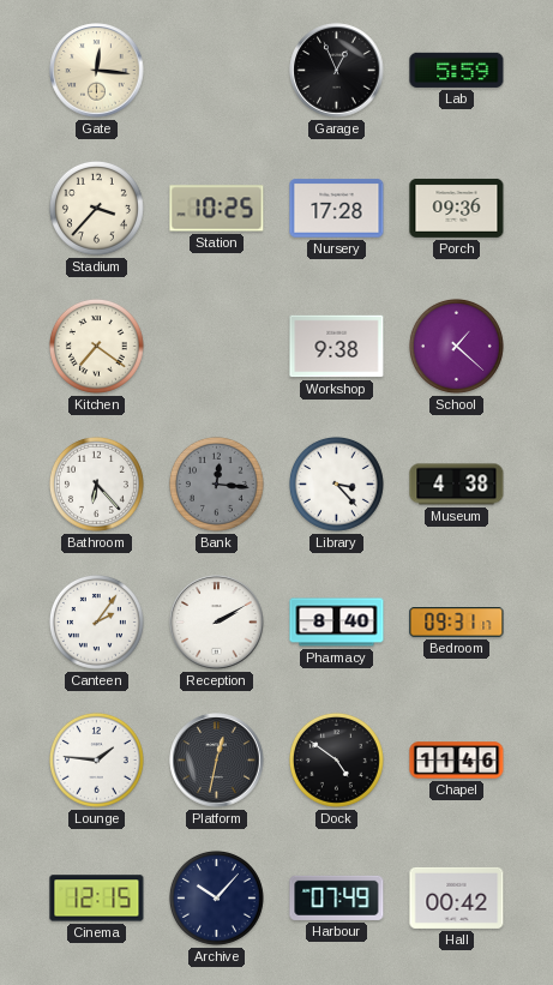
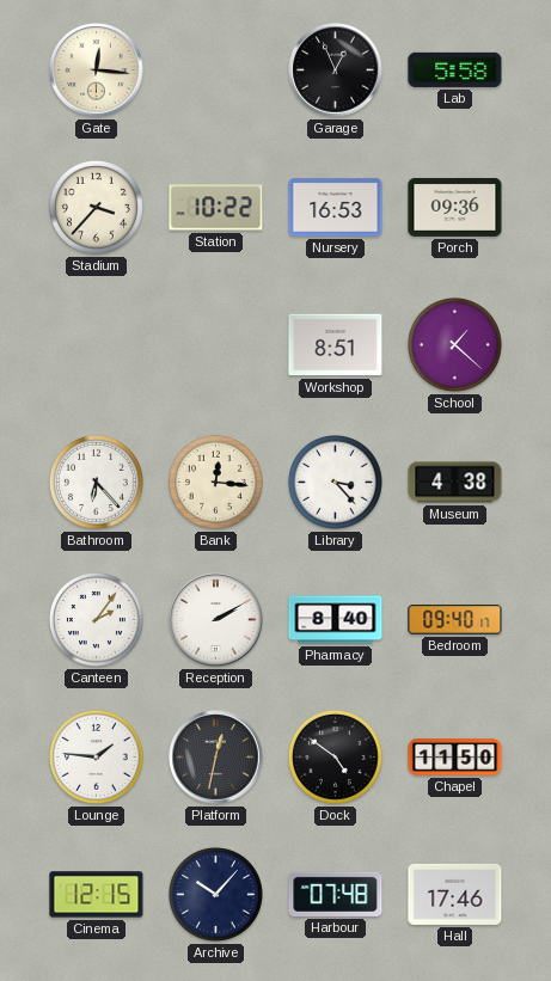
Lab: 5:59 -> 5:58
Station: 10:25 -> 10:22
Nursery: 17:28 -> 16:53
Kitchen: 7:21 -> none
Workshop: 9:38 -> 8:51
Bank dial: grey -> cream
Bedroom: 09:31 -> 09:40
Chapel: 11:46 -> 11:50
Harbour: 07:49 -> 07:48
Hall: 00:42 -> 17:46
